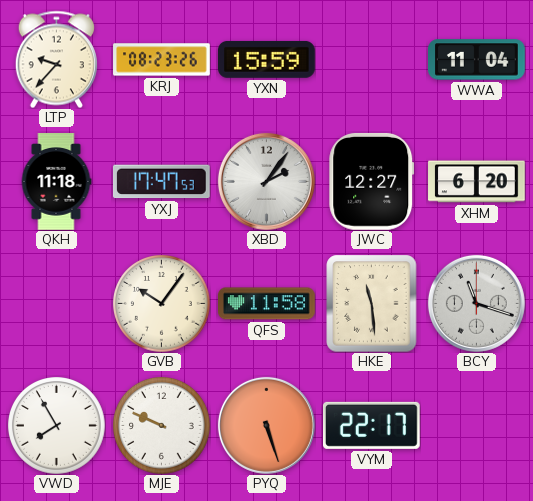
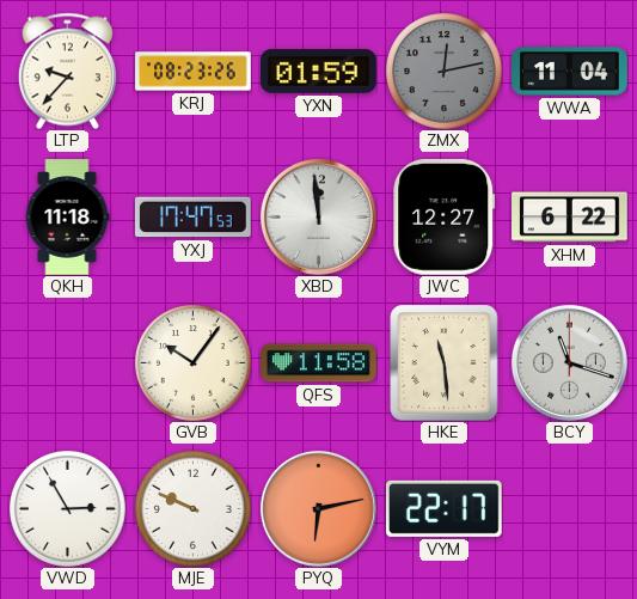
YXN: 15:59 -> 01:59
ZMX: none -> 12:13
XBD: 2:06 -> 11:59
XHM: 6:20 -> 6:22
VWD: 7:55 -> 2:55
PYQ: 5:27 -> 6:13
